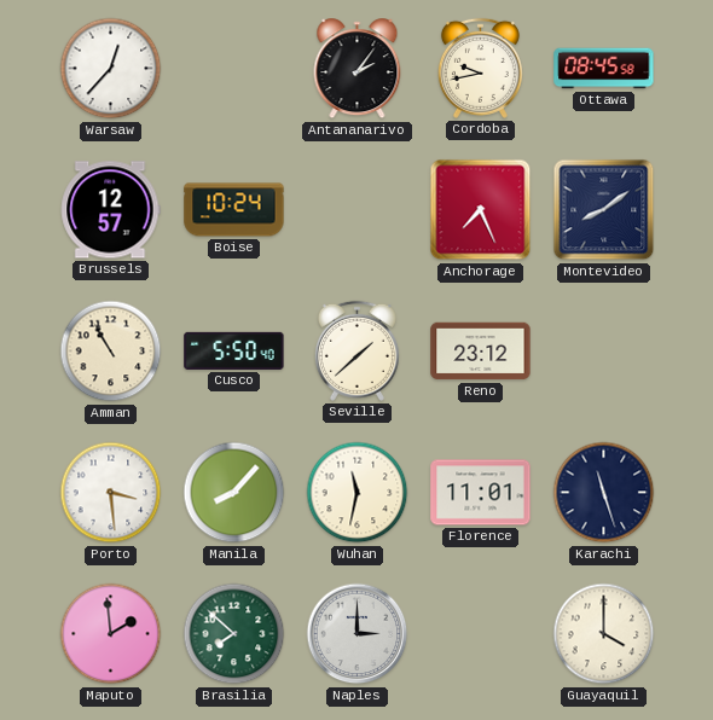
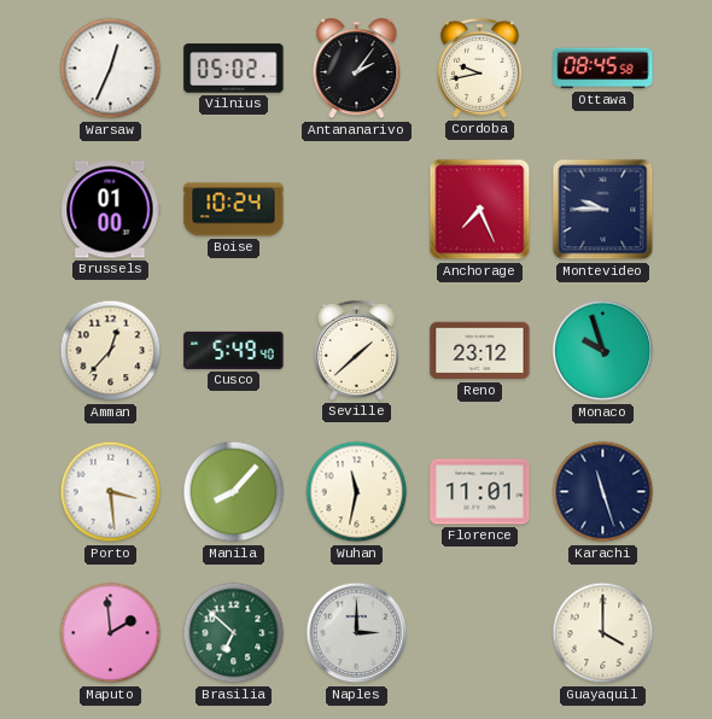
Warsaw: 12:37 -> 12:34
Vilnius: none -> 05:02
Brussels: 12:57 -> 01:00
Montevideo: 8:09 -> 9:45
Amman: 10:55 -> 12:37
Cusco: 5:50 -> 5:49
Monaco: none -> 9:57
Brasilia: 7:52 -> 6:52
